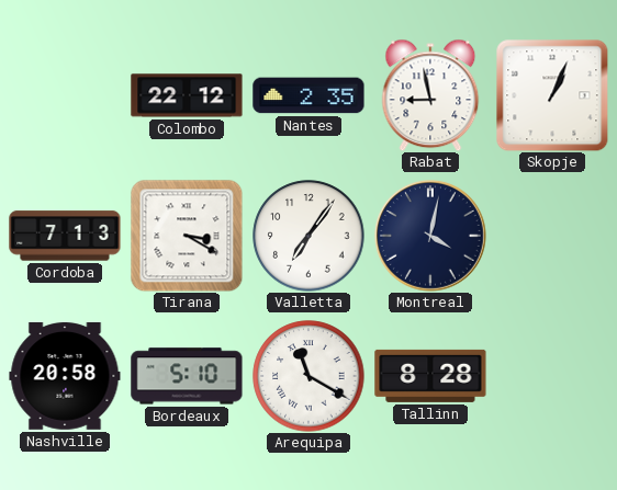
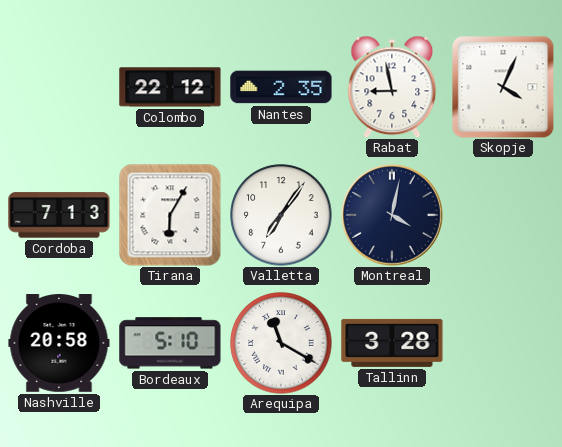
Skopje: 1:04 -> 4:04
Tirana: 3:20 -> 6:05
Tallinn: 8:28 -> 3:28
